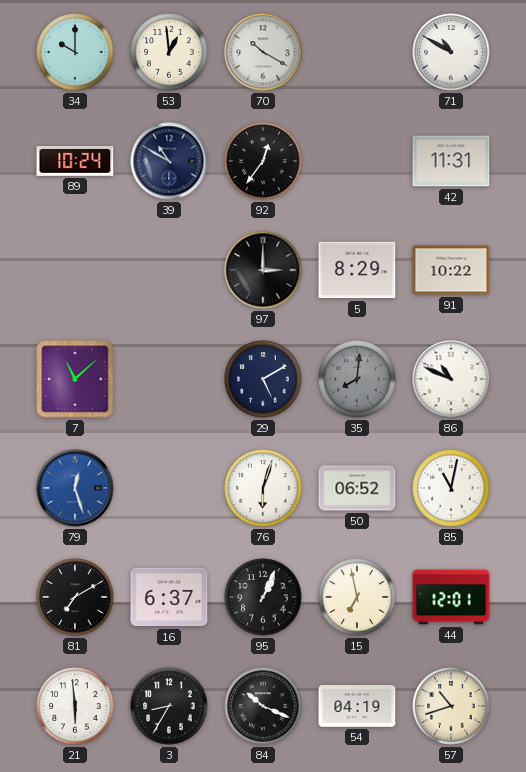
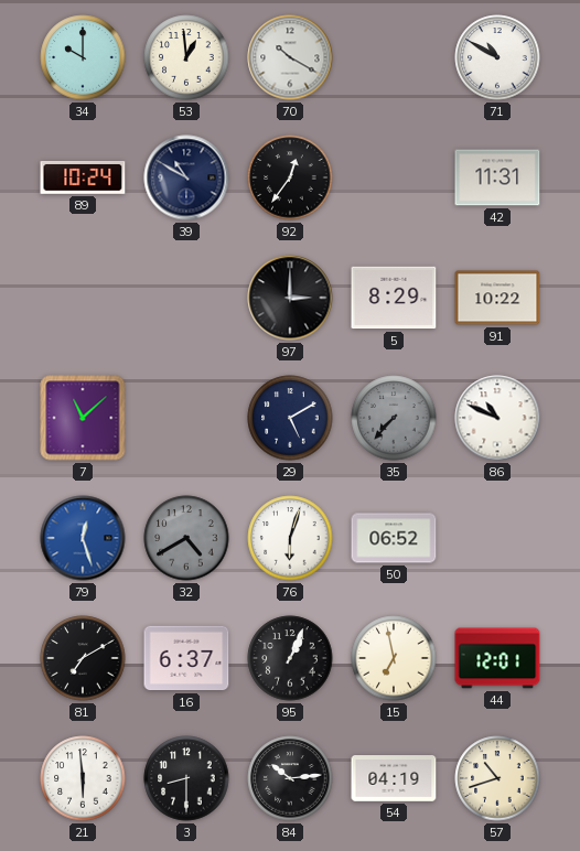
35: 8:01 -> 7:37
32: none -> 4:40
85: 11:02 -> none
3: 8:35 -> 8:30
84: 10:19 -> 10:14
